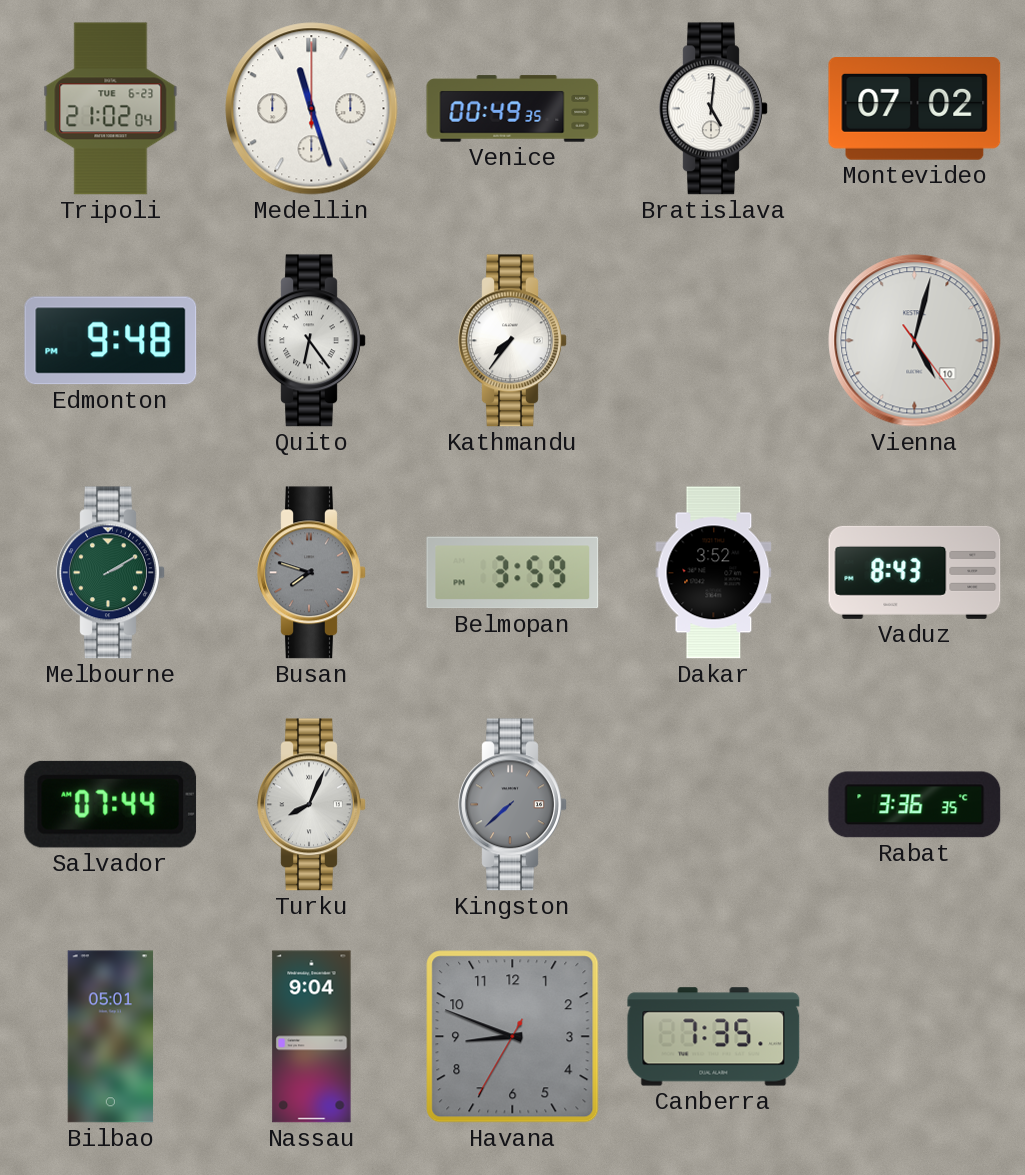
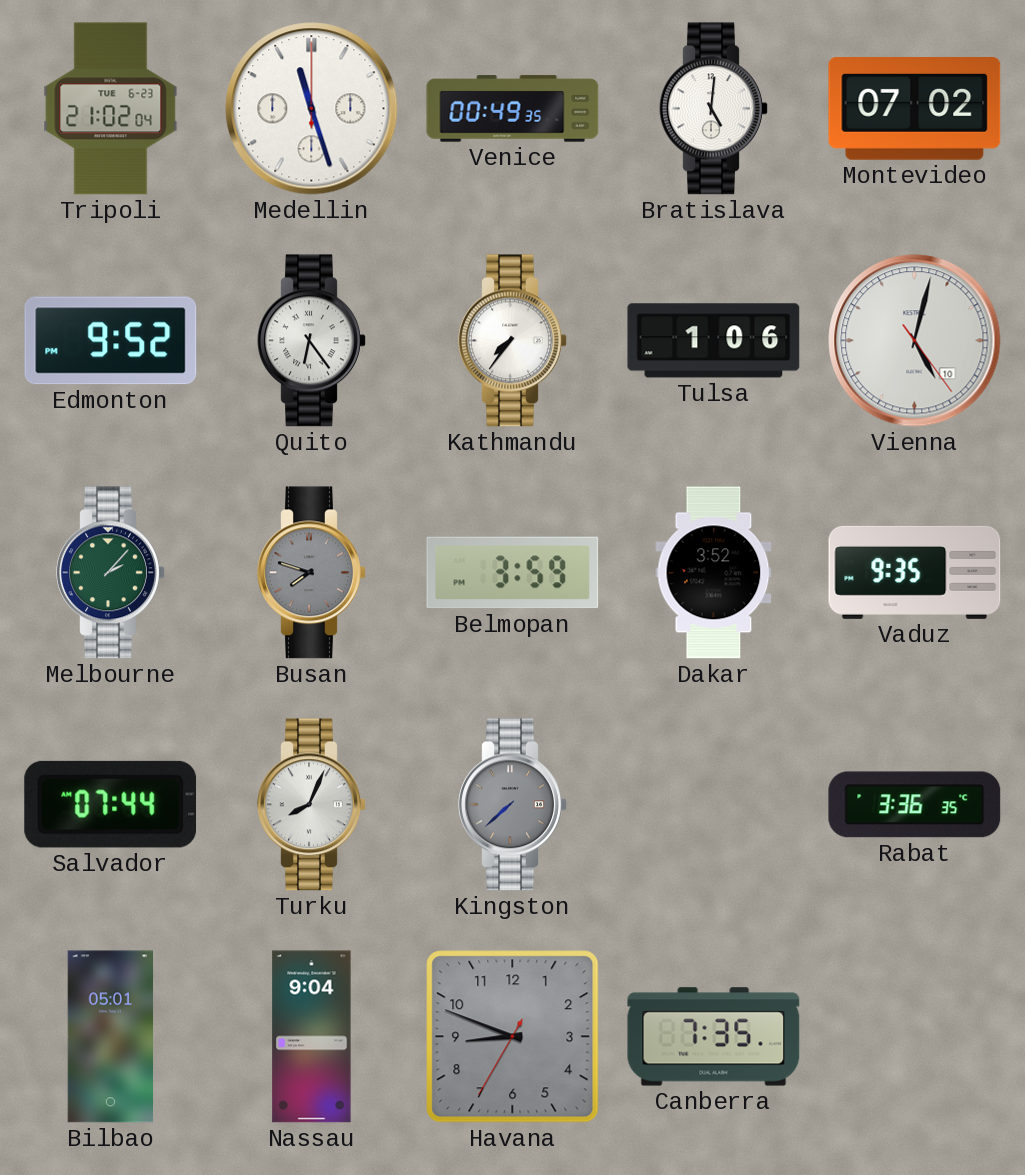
Edmonton: 9:48 -> 9:52
Tulsa: none -> 1:06
Melbourne: 2:10 -> 2:07
Vaduz: 8:43 -> 9:35
